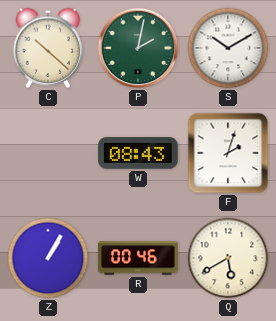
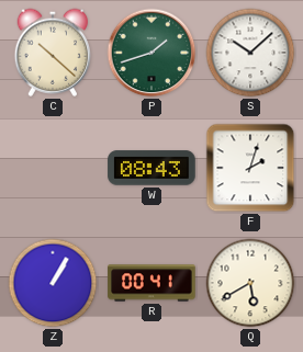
P: 2:02 -> 1:42
S: 10:10 -> 10:08
R: 00:46 -> 00:41
